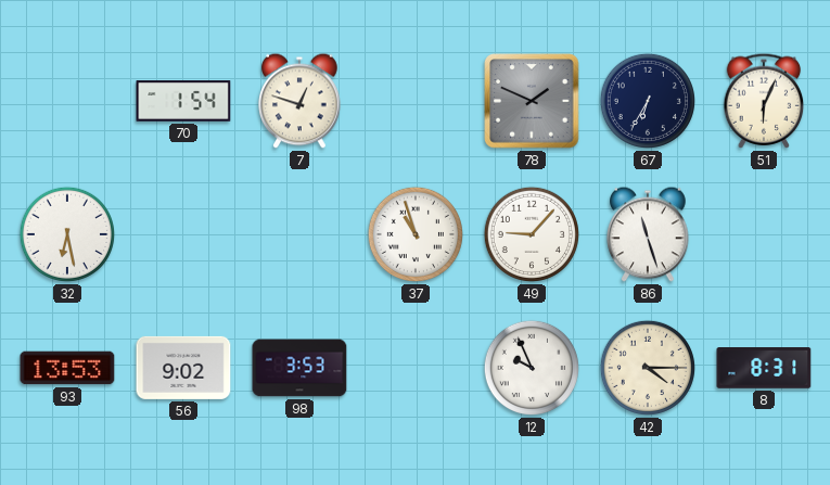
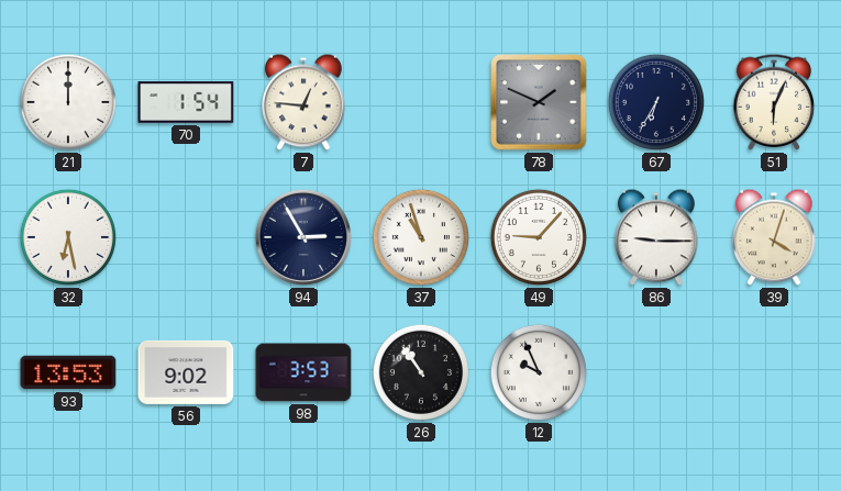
21: none -> 12:00
7: 12:48 -> 12:46
94: none -> 2:55
86: 11:27 -> 9:15
39: none -> 4:03
26: none -> 10:54
42: 4:15 -> none
8: 8:31 -> none
